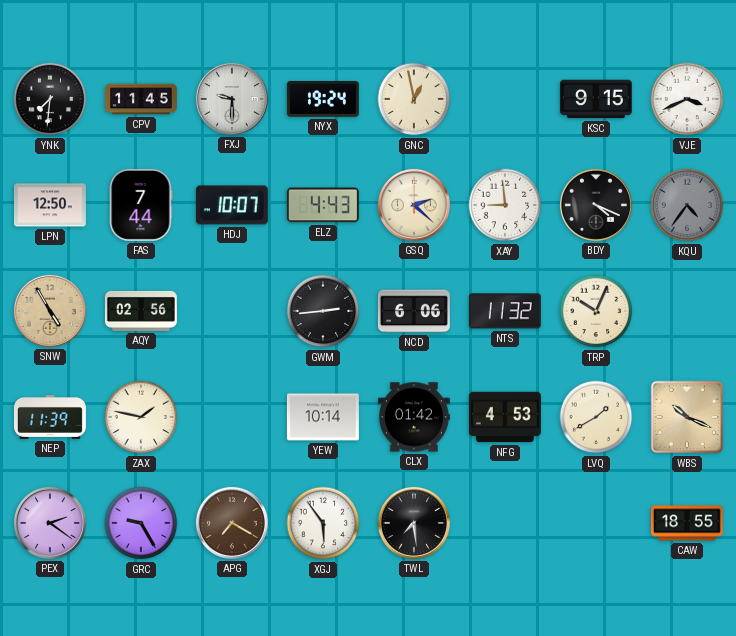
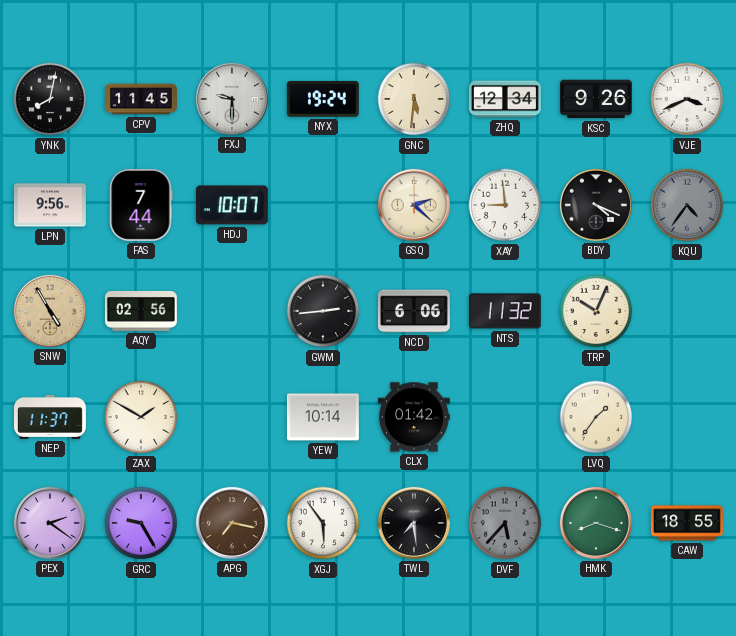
YNK: 7:31 -> 8:02
GNC: 12:58 -> 5:31
ZHQ: none -> 12:34
KSC: 9:15 -> 9:26
LPN: 12:50 -> 9:56
ELZ: 4:43 -> none
NEP: 11:39 -> 11:37
ZAX: 1:47 -> 1:50
NFG: 4:53 -> none
LVQ: 1:40 -> 1:36
WBS: 10:19 -> none
APG: 7:20 -> 7:17
DVF: none -> 5:37
HMK: none -> 8:18
